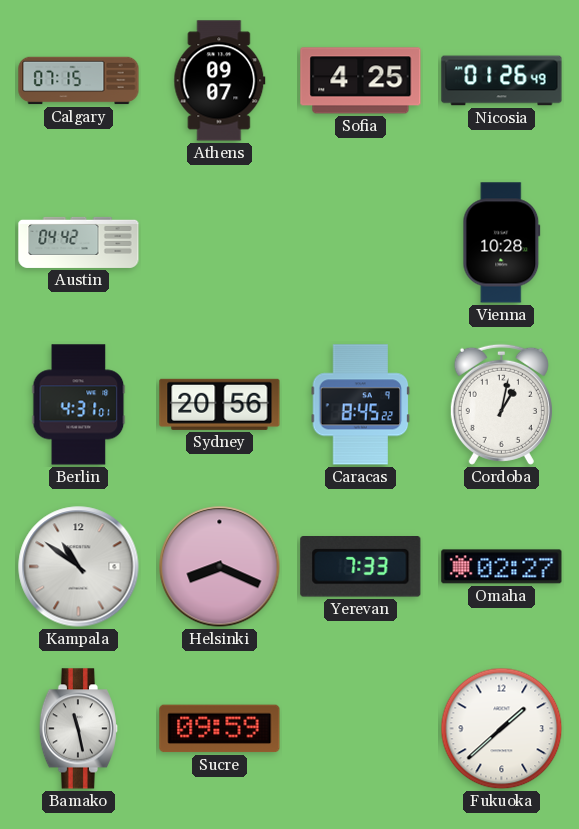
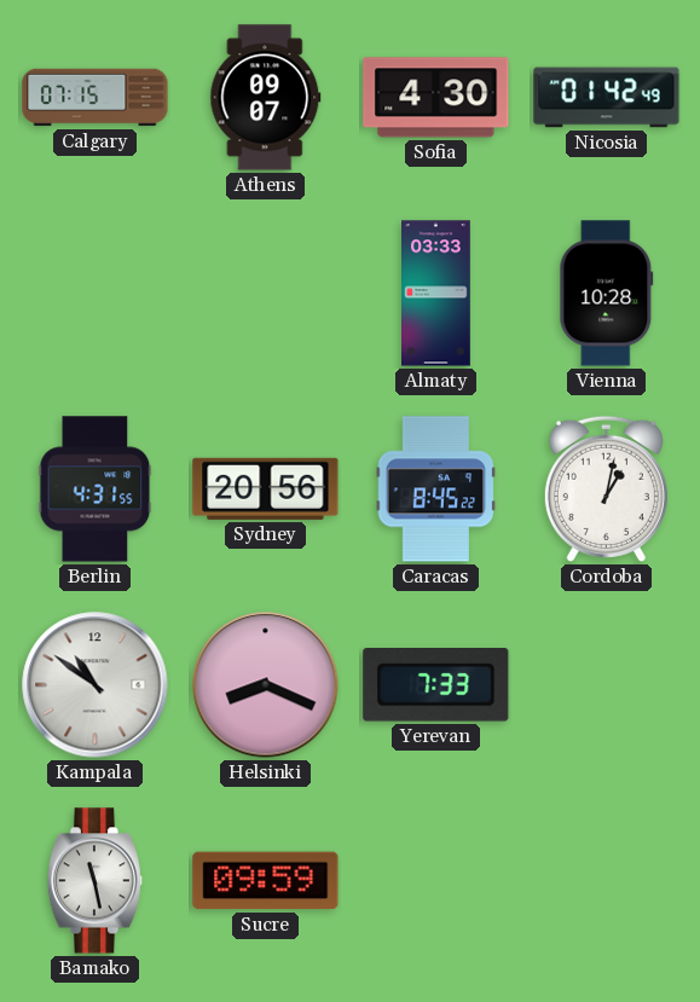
Sofia: 4:25 -> 4:30
Nicosia: 01:26 -> 01:42
Austin: 04:42 -> none
Almaty: none -> 03:33
Berlin: 4:31:01 -> 4:31:55
Omaha: 02:27 -> none
Fukuoka: 1:38 -> none
